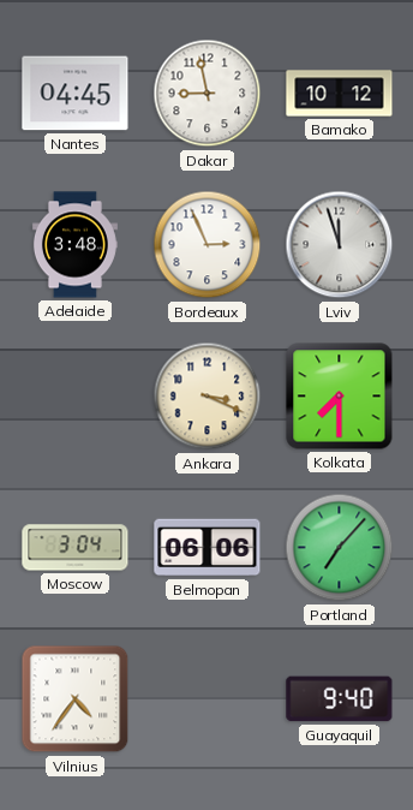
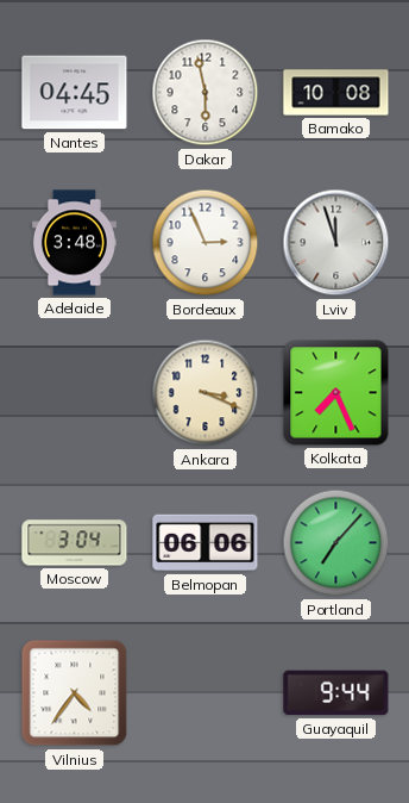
Dakar: 8:58 -> 5:58
Bamako: 10:12 -> 10:08
Kolkata: 7:30 -> 7:26
Guayaquil: 9:40 -> 9:44
